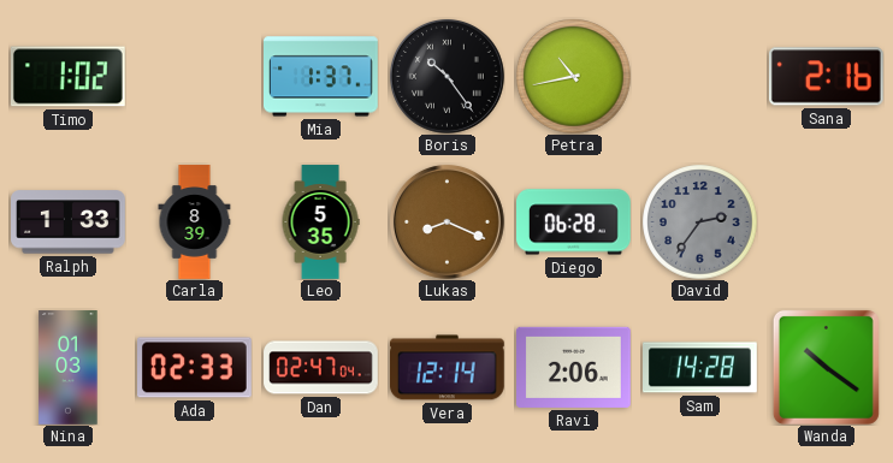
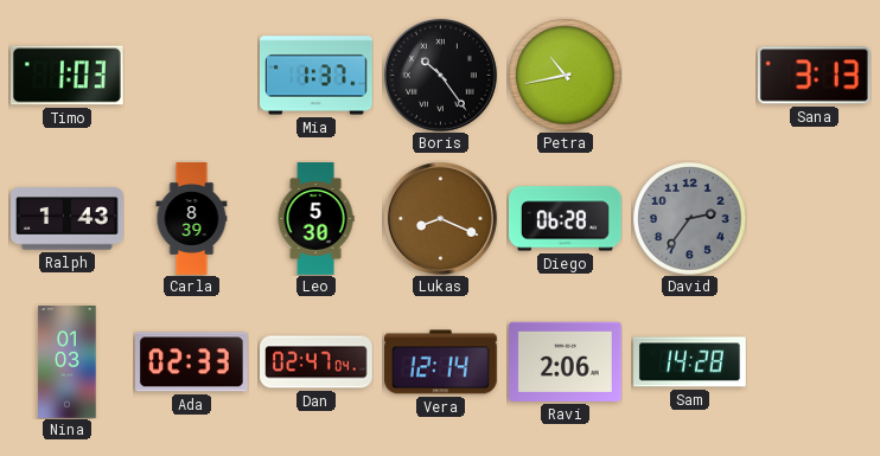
Timo: 1:02 -> 1:03
Sana: 2:16 -> 3:13
Ralph: 1:33 -> 1:43
Leo: 5:35 -> 5:30
Wanda: 10:21 -> none
